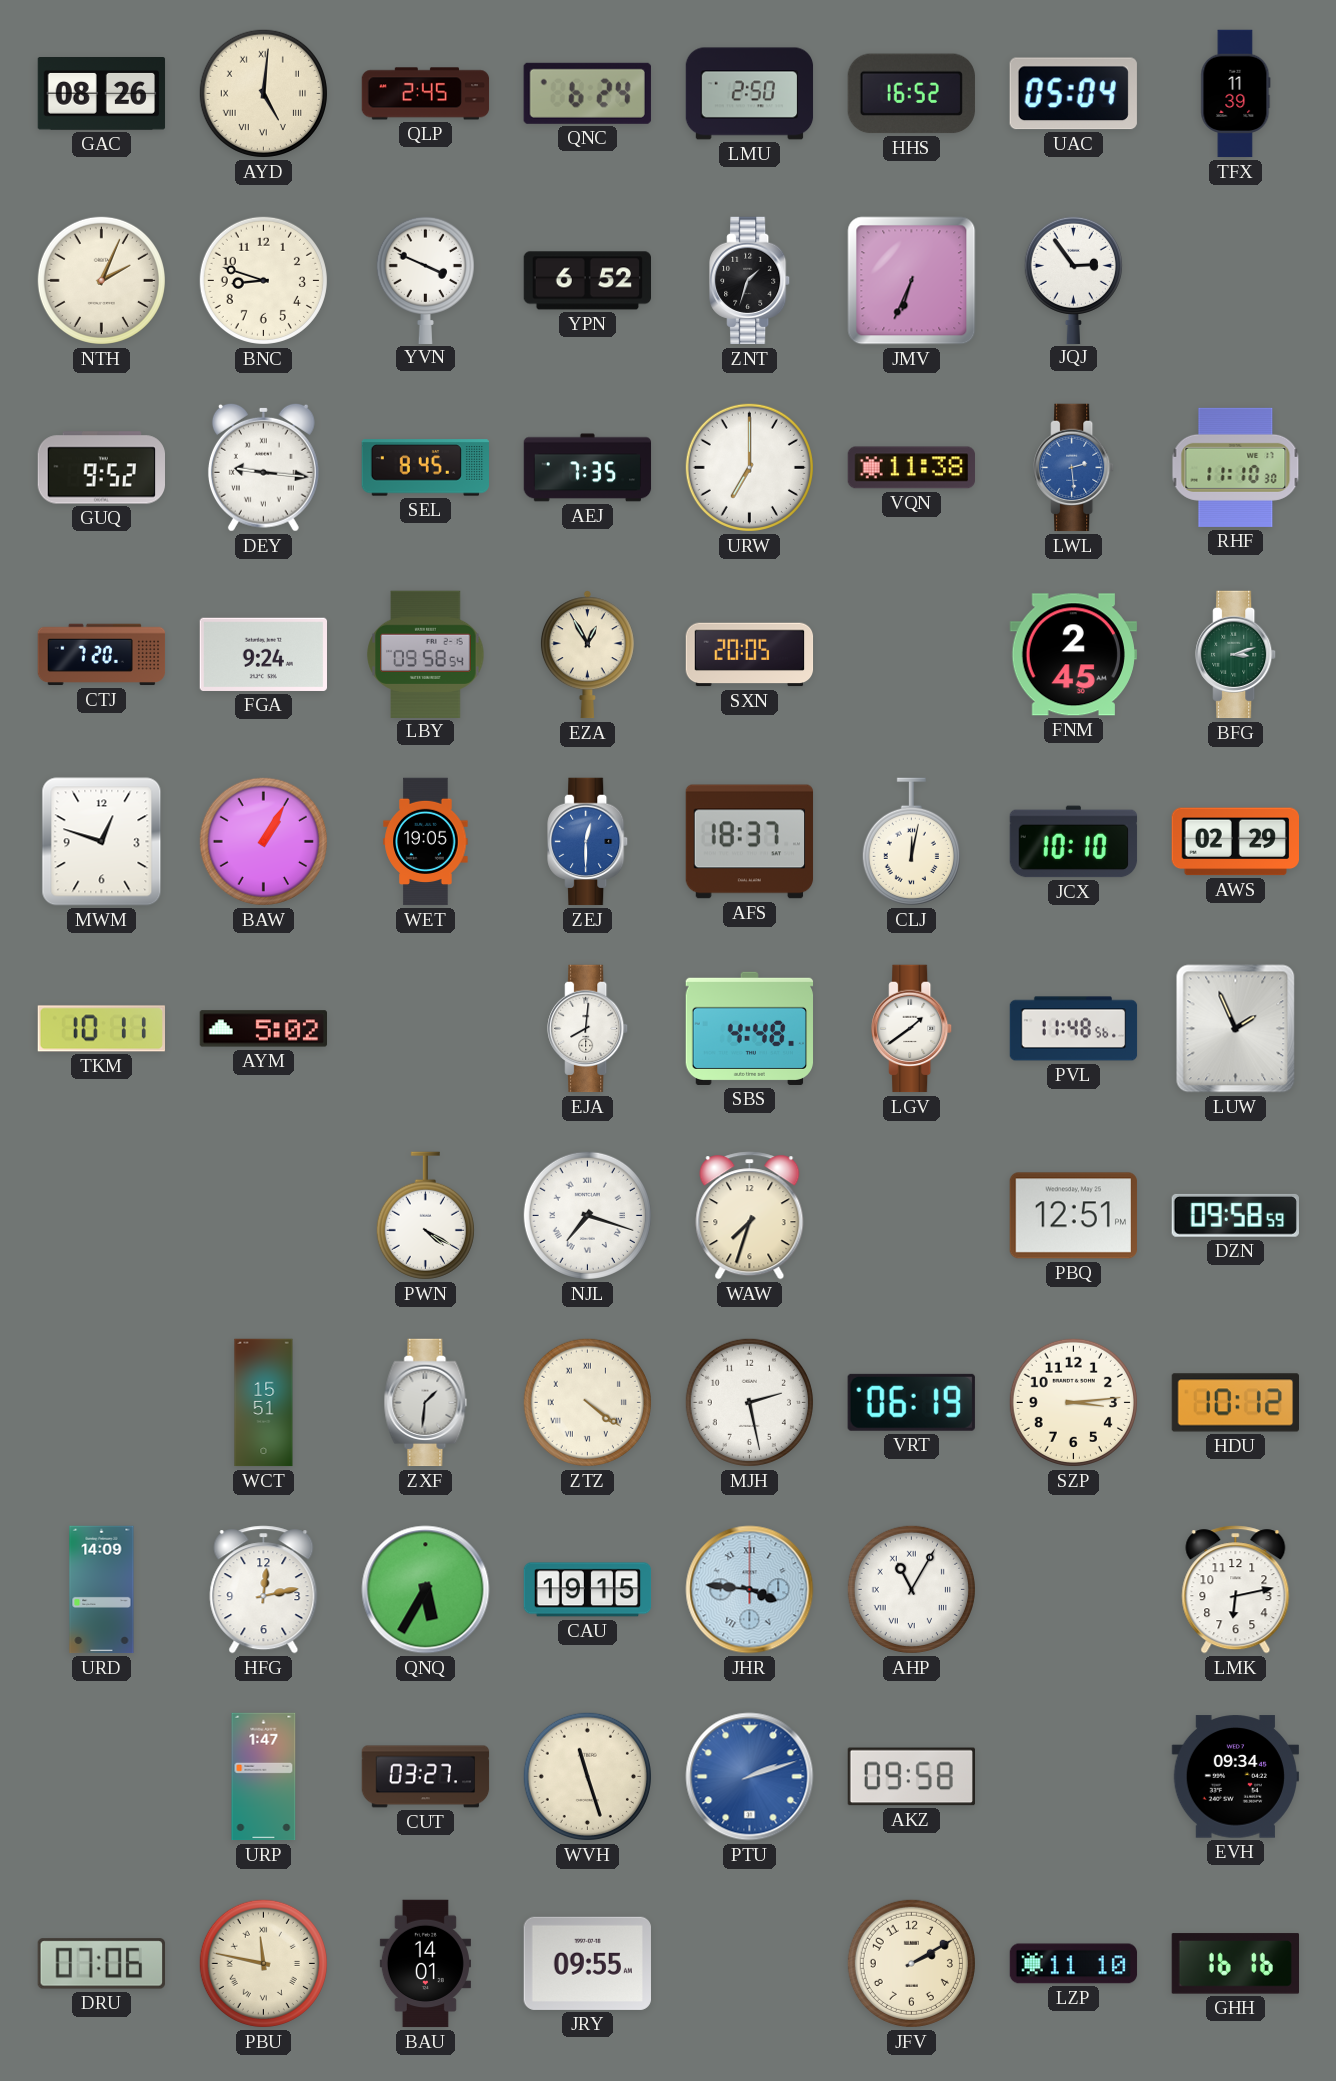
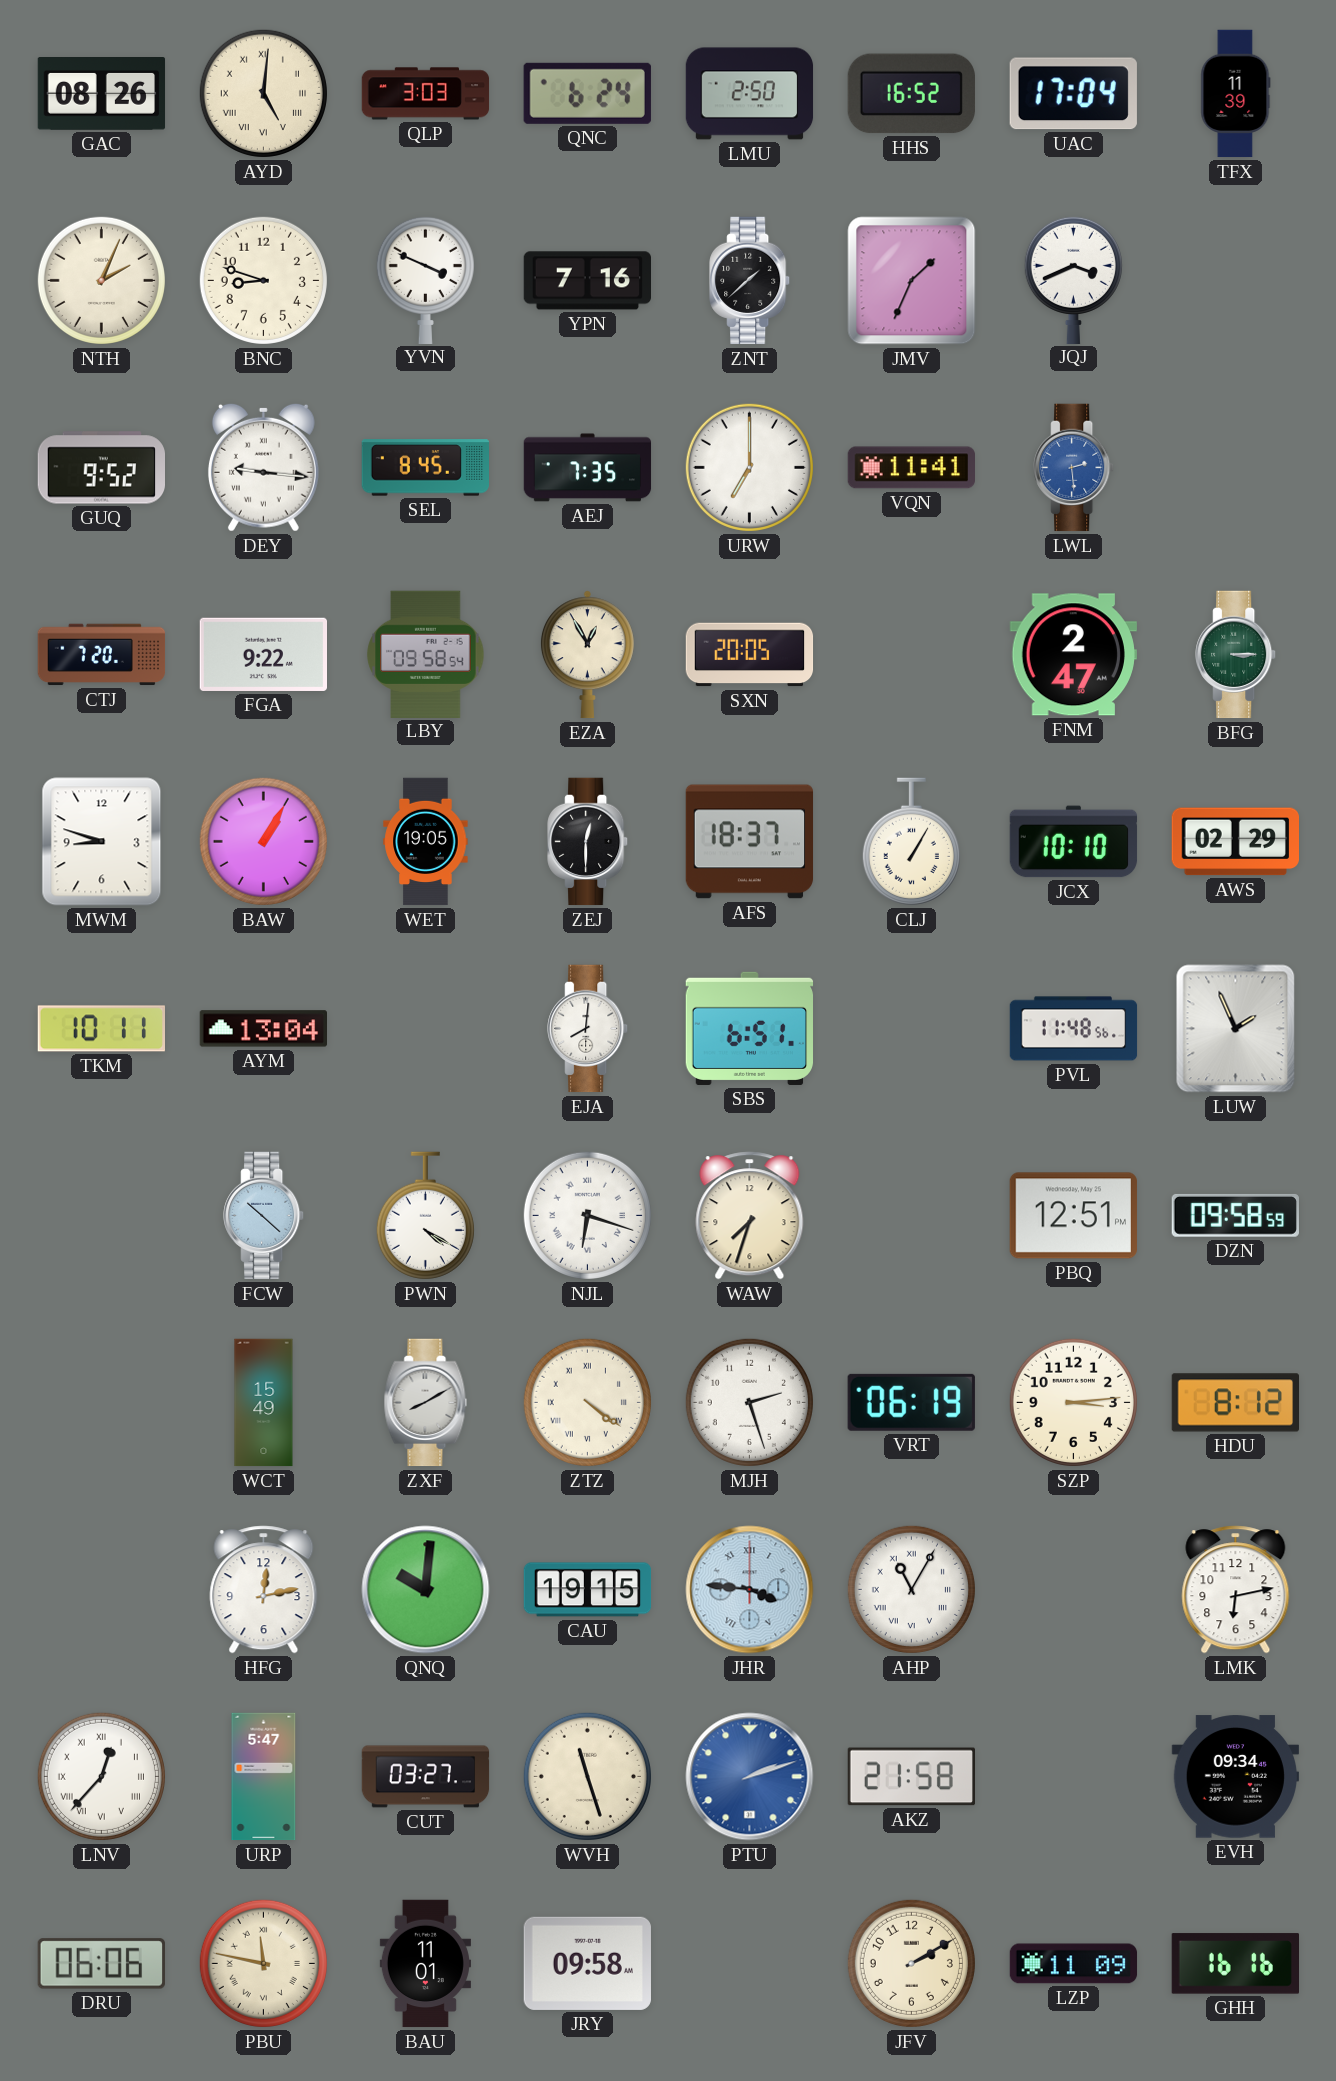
QLP: 2:45 -> 3:03
UAC: 05:04 -> 17:04
YPN: 6:52 -> 7:16
ZNT: 1:33 -> 1:38
JMV: 6:34 -> 1:34
JQJ: 2:54 -> 3:41
VQN: 11:38 -> 11:41
RHF: 11:10 -> none
FGA: 9:24 -> 9:22
FNM: 2:45 -> 2:47
BFG: 3:12 -> 3:15
MWM: 12:48 -> 8:48
ZEJ dial: blue -> black
CLJ: 12:02 -> 1:05
AYM: 5:02 -> 13:04
SBS: 4:48 -> 6:51
LGV: 1:39 -> none
FCW: none -> 10:22
NJL: 7:18 -> 6:18
WCT: 15:51 -> 15:49
ZXF: 1:31 -> 8:10
MJH: 2:28 -> 2:27
HDU: 10:12 -> 8:12
URD: 14:09 -> none
QNQ: 5:35 -> 10:01
LNV: none -> 12:37
URP: 1:47 -> 5:47
AKZ: 09:58 -> 21:58
DRU: 07:06 -> 06:06
BAU: 14:01 -> 11:01
JRY: 09:55 -> 09:58
LZP: 11:10 -> 11:09
